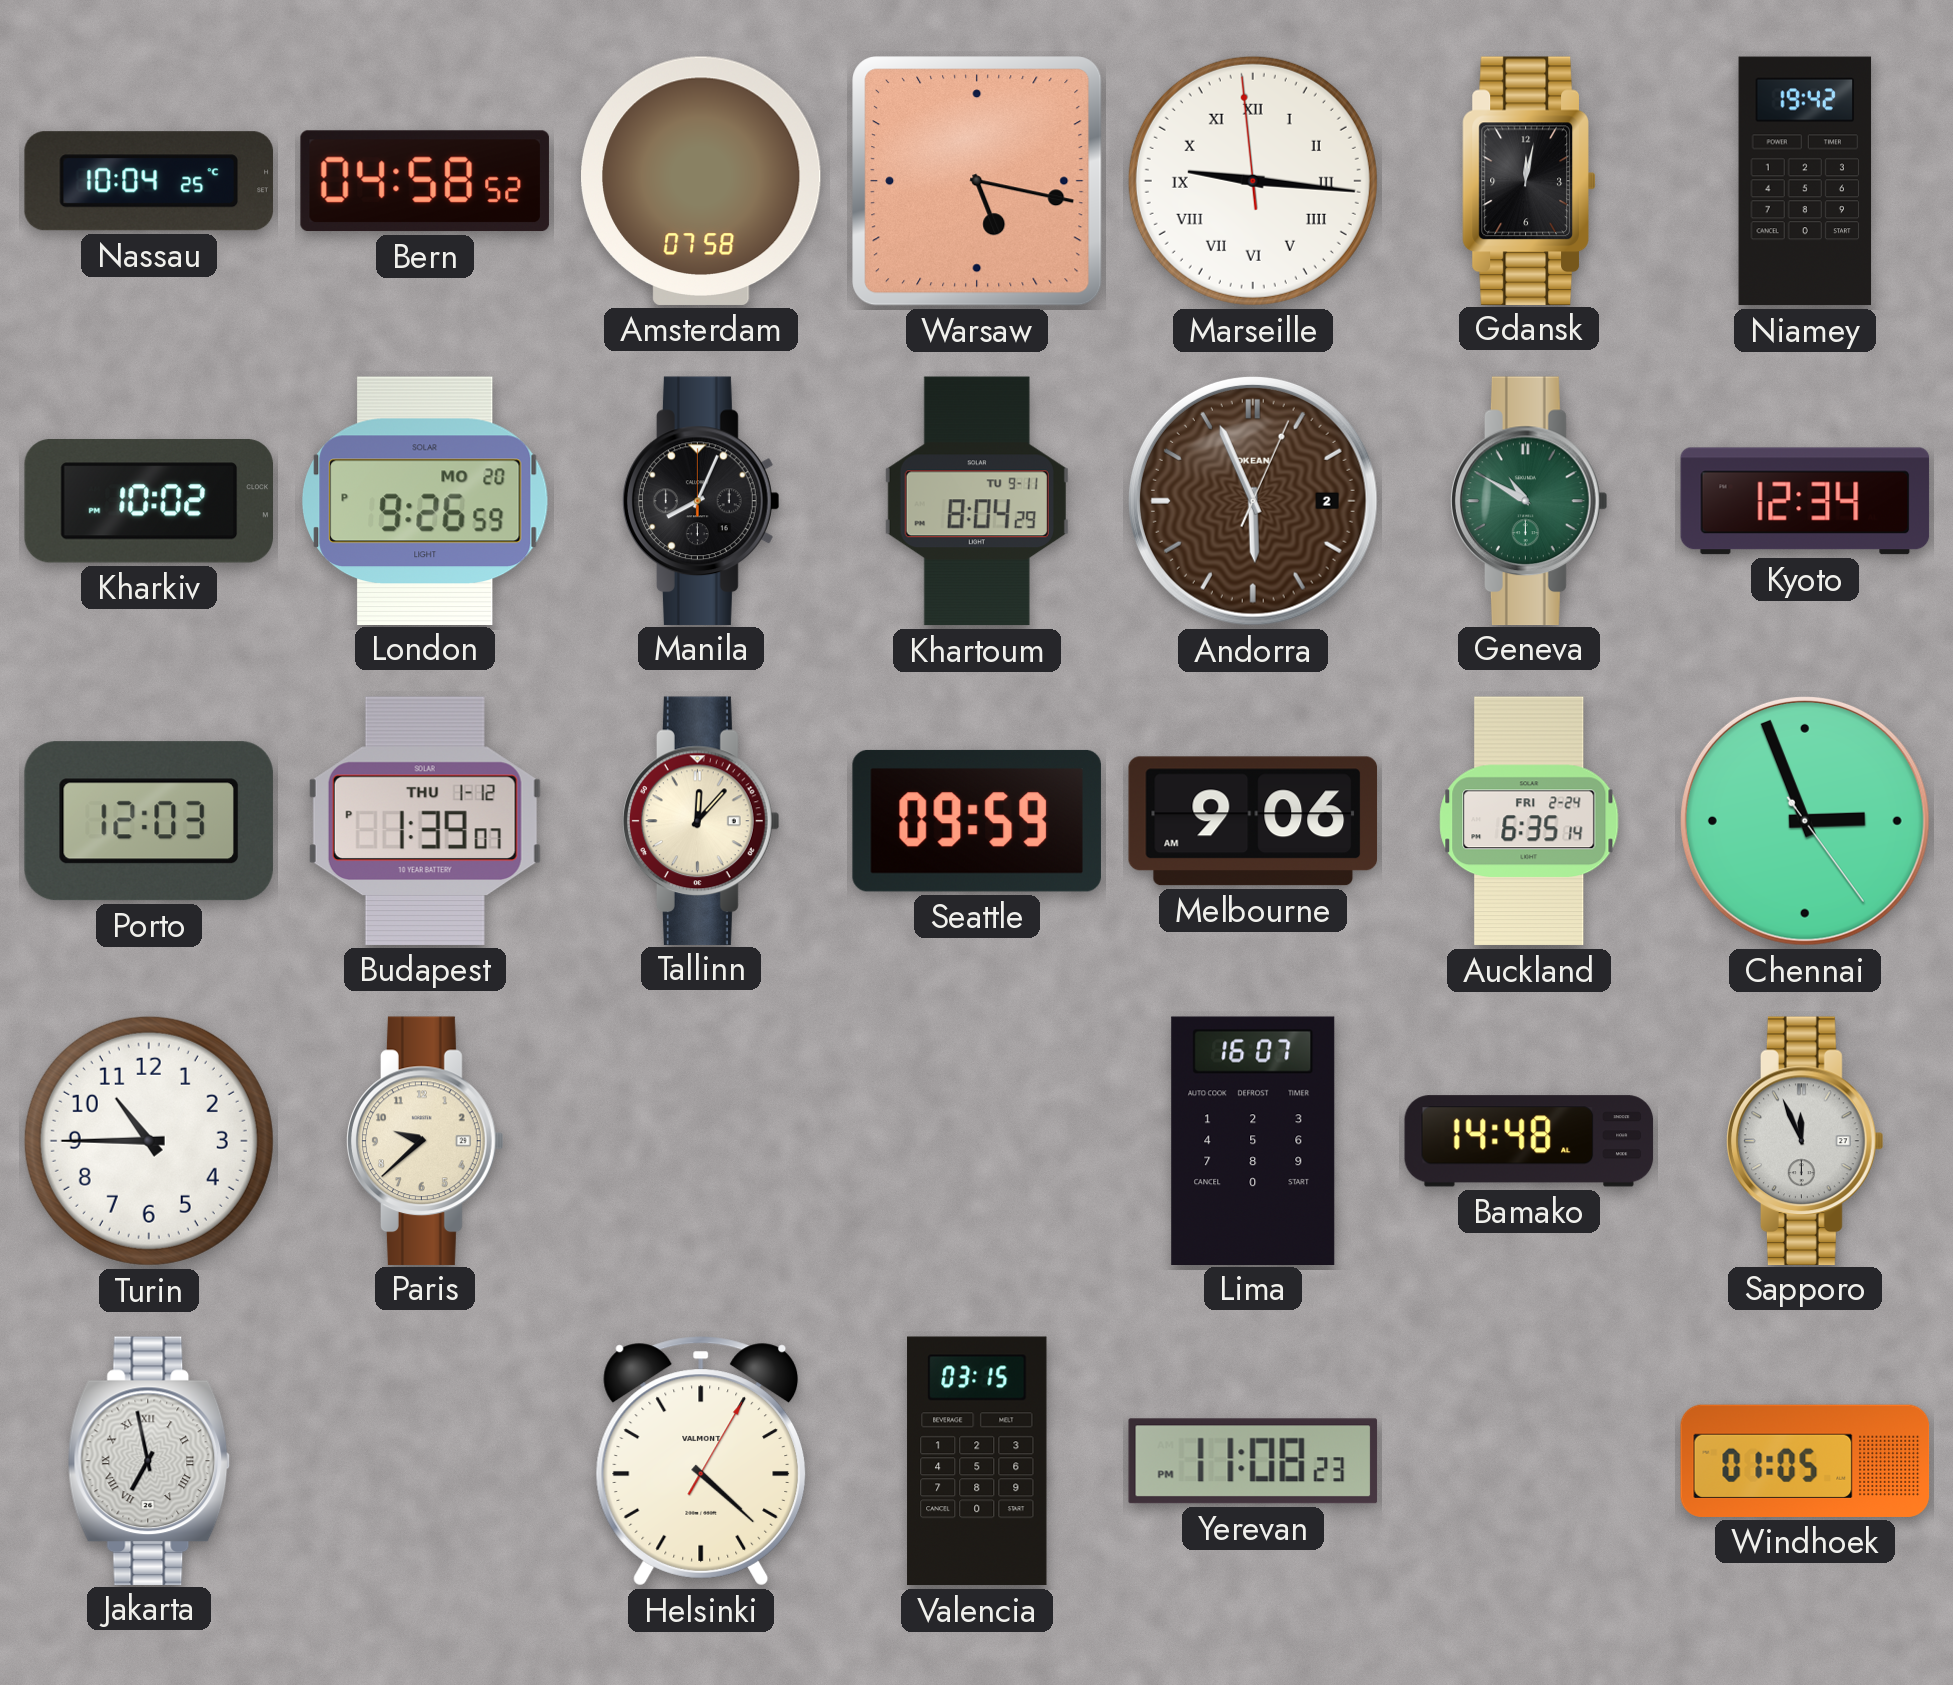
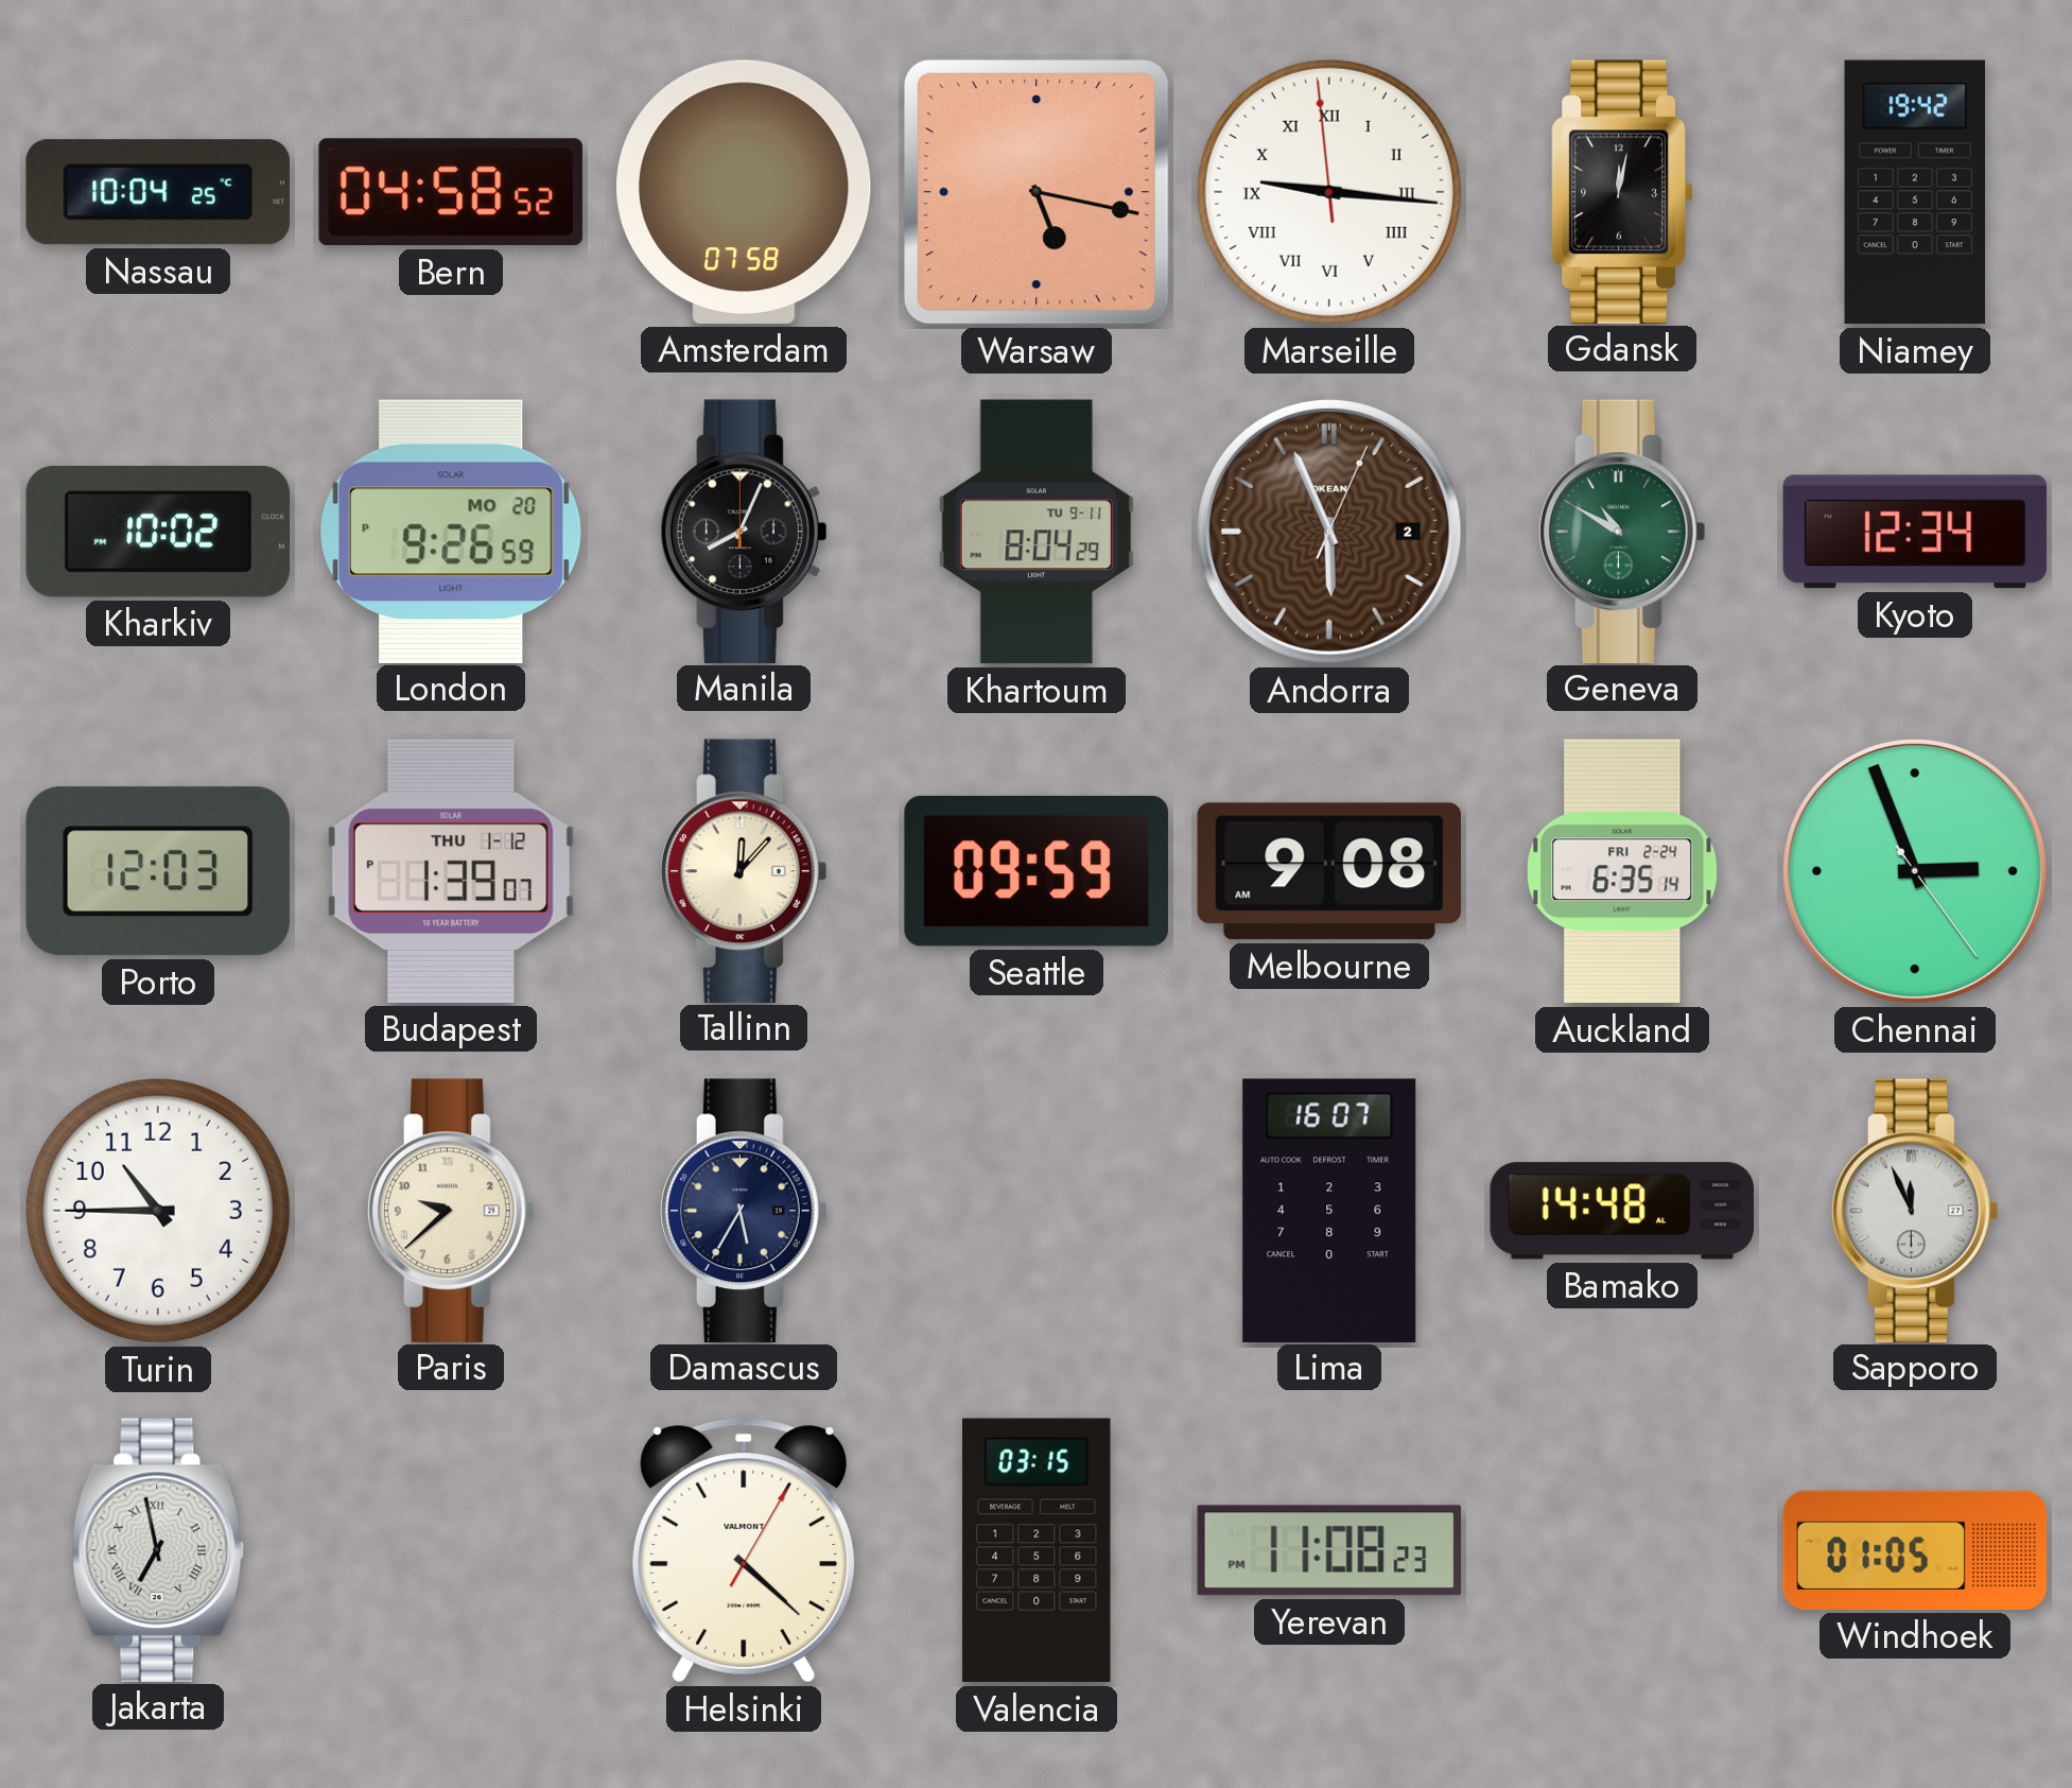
Melbourne: 9:06 -> 9:08
Damascus: none -> 5:35
